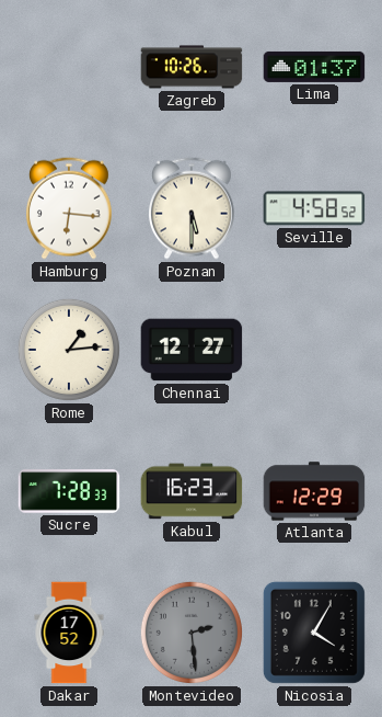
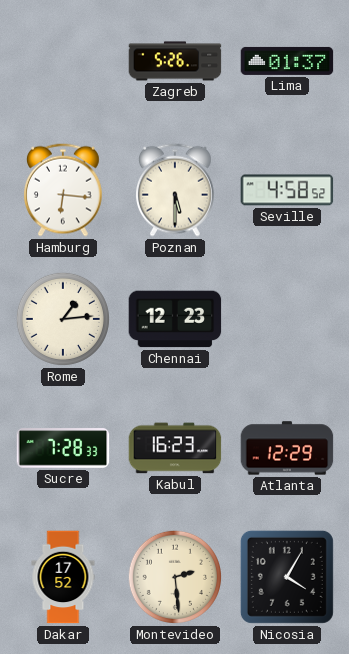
Zagreb: 10:26 -> 5:26
Chennai: 12:27 -> 12:23
Montevideo dial: grey -> cream
